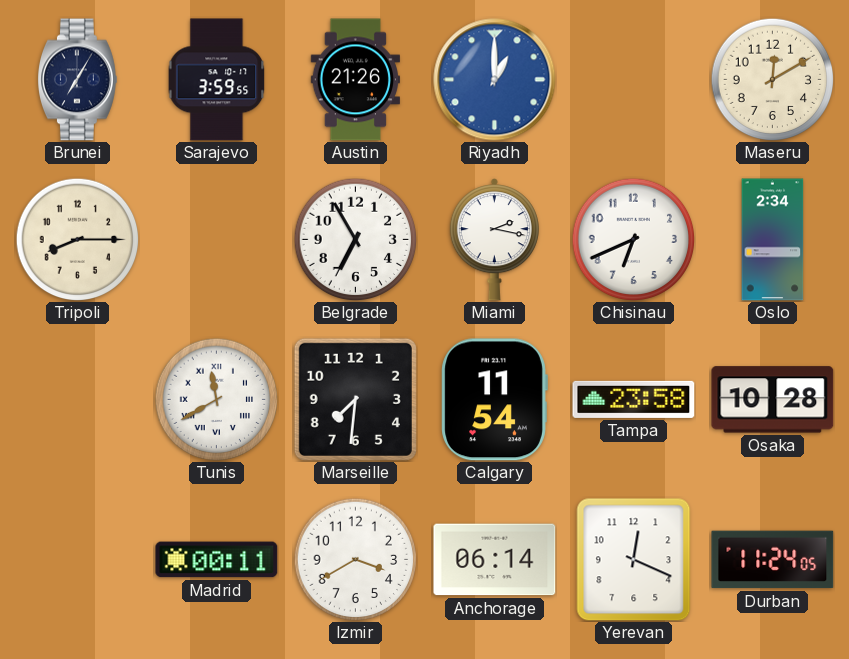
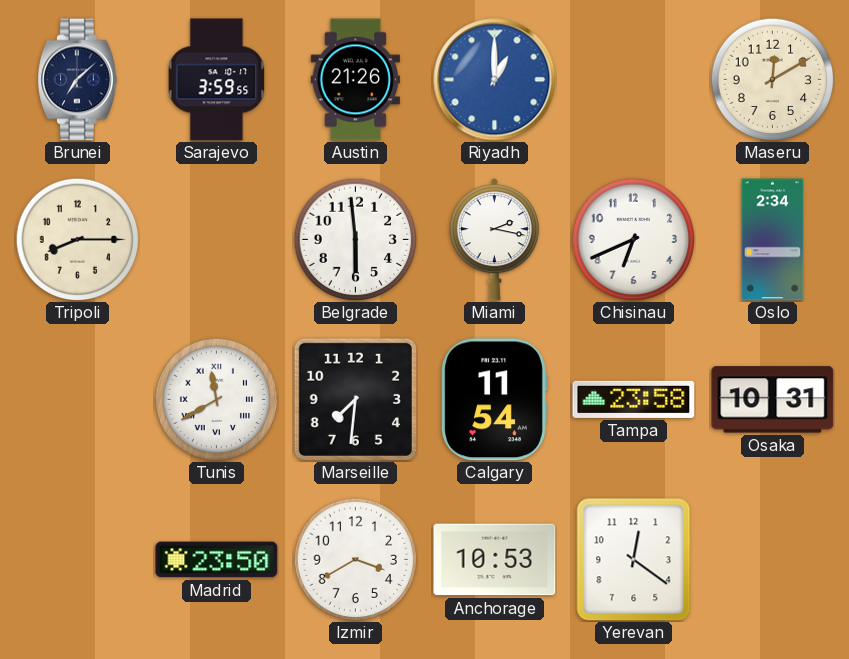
Brunei: 7:05 -> 7:08
Belgrade: 6:55 -> 5:59
Osaka: 10:28 -> 10:31
Madrid: 00:11 -> 23:50
Anchorage: 06:14 -> 10:53
Yerevan: 12:19 -> 12:21
Durban: 11:24 -> none
